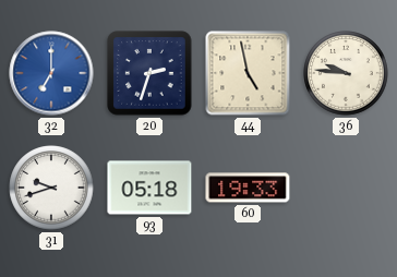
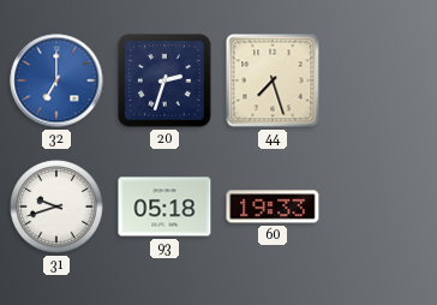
44: 4:58 -> 7:27
36: 9:46 -> none
